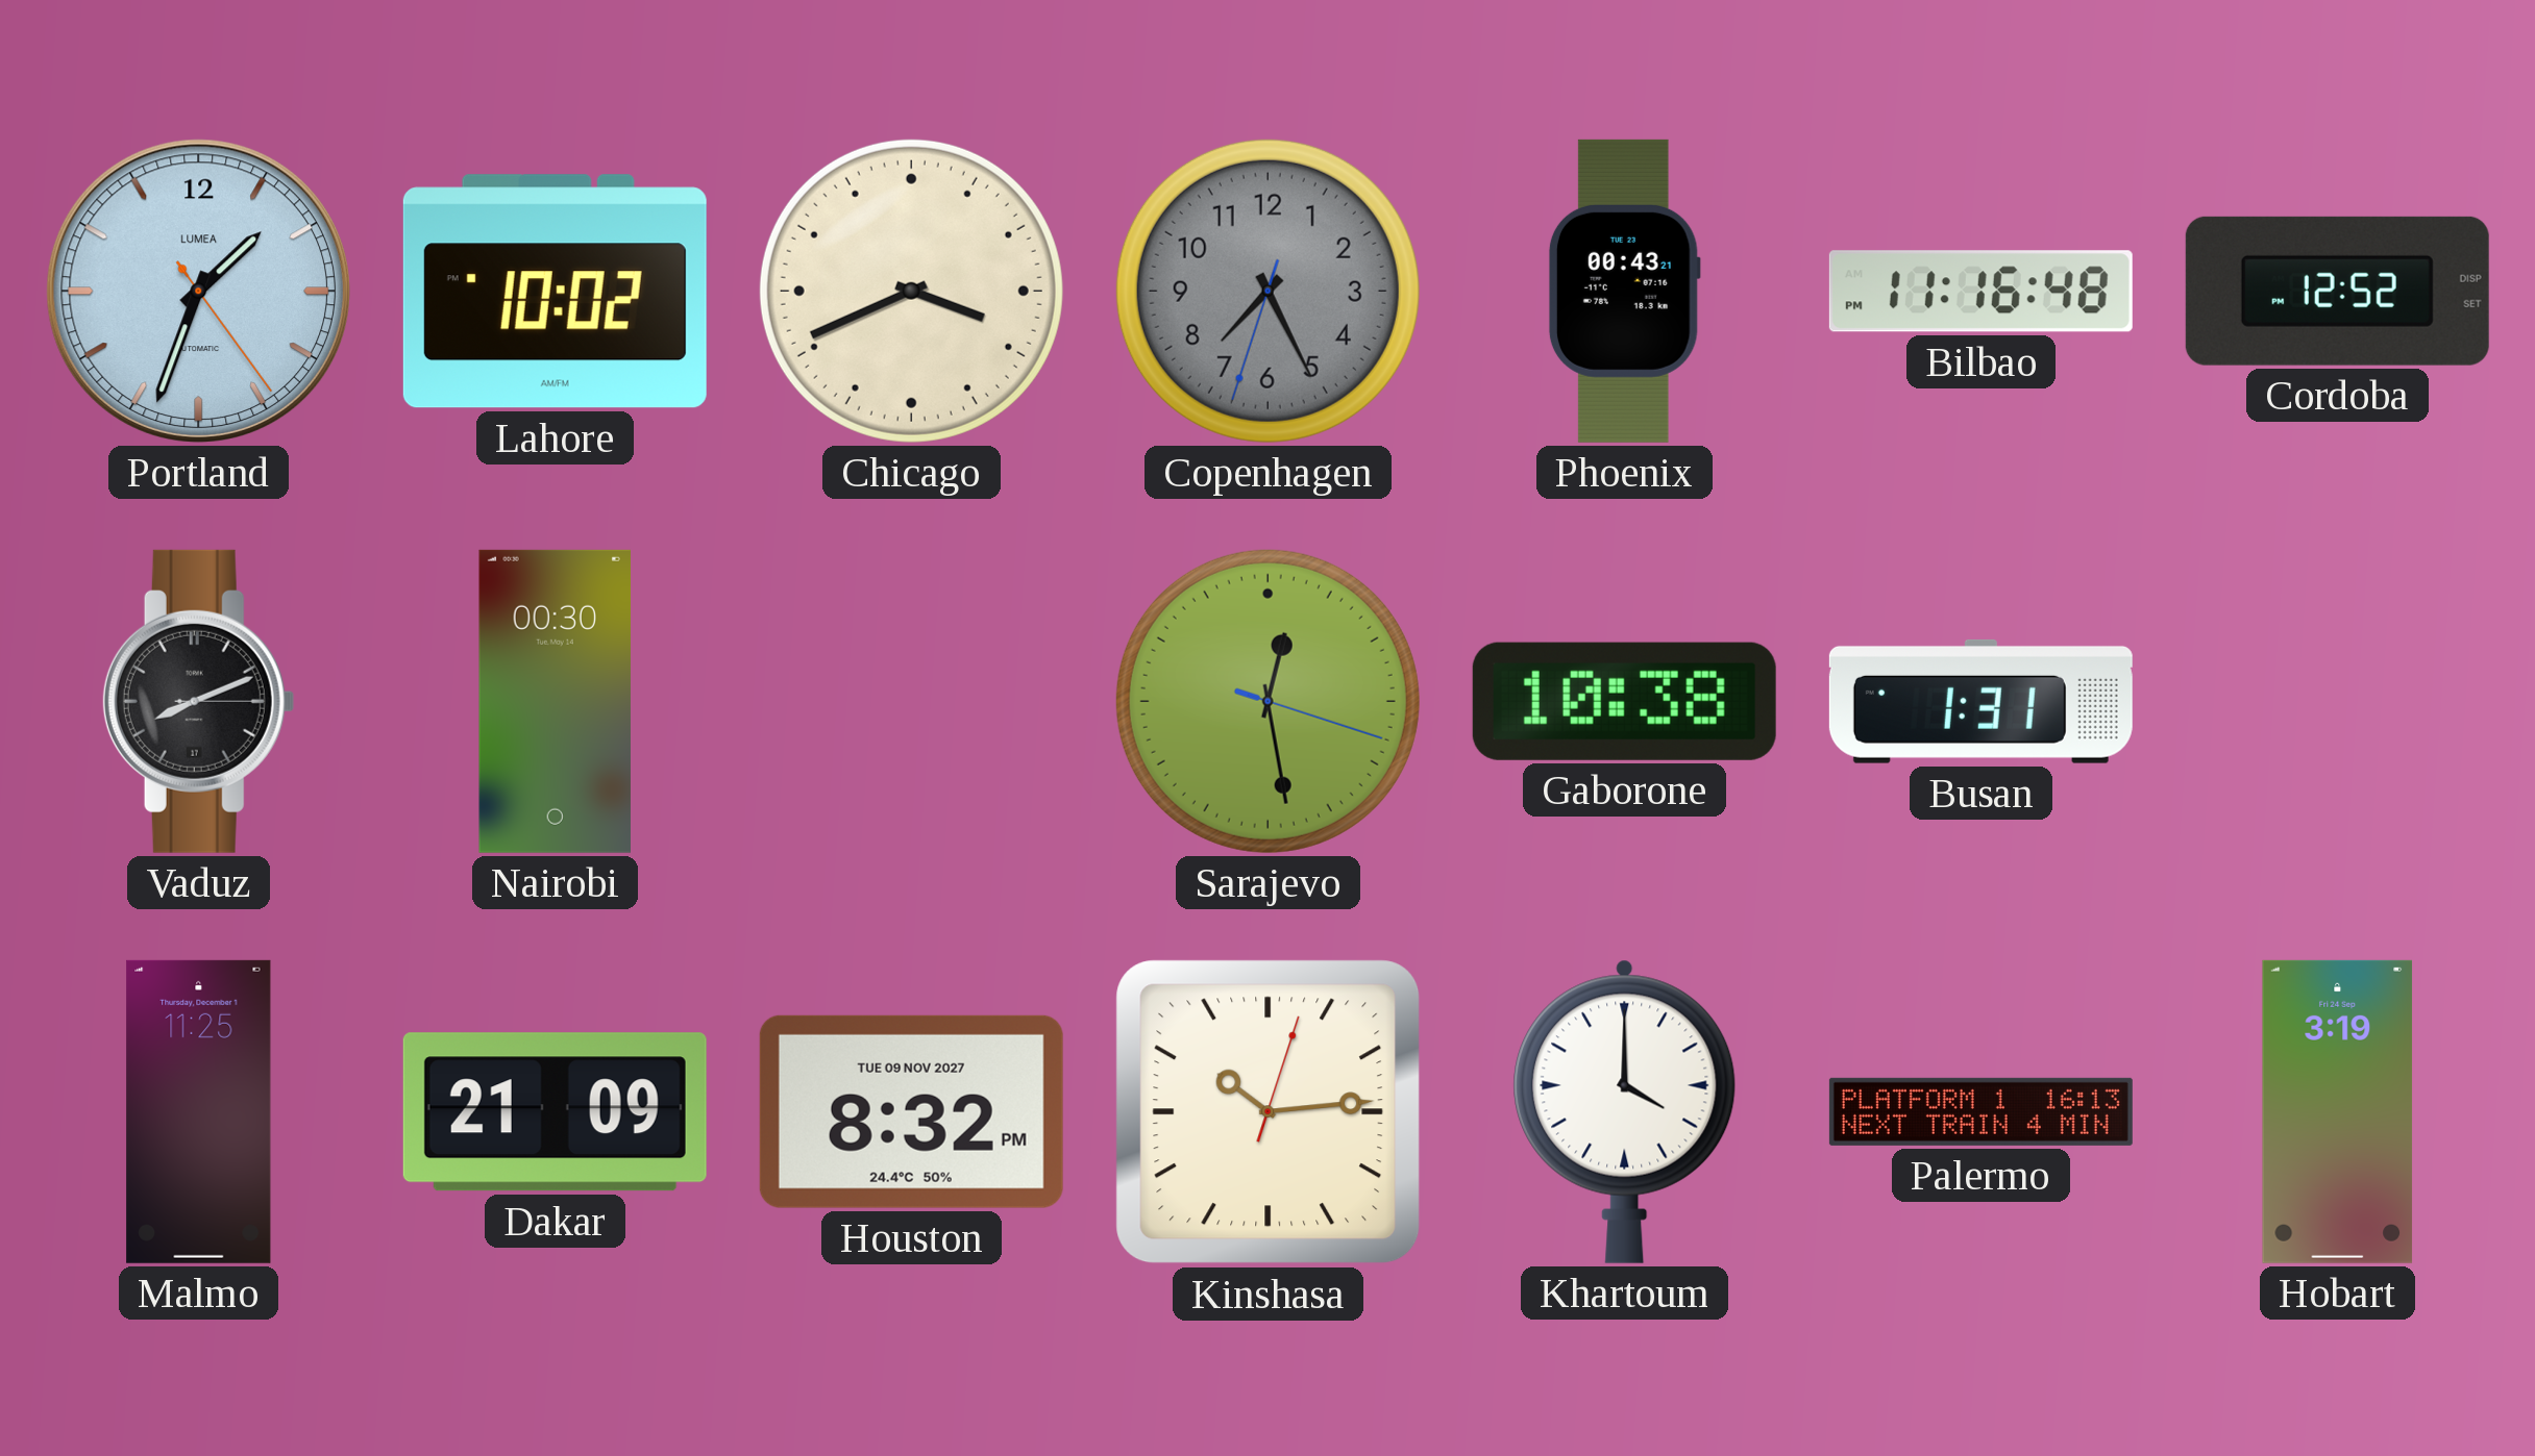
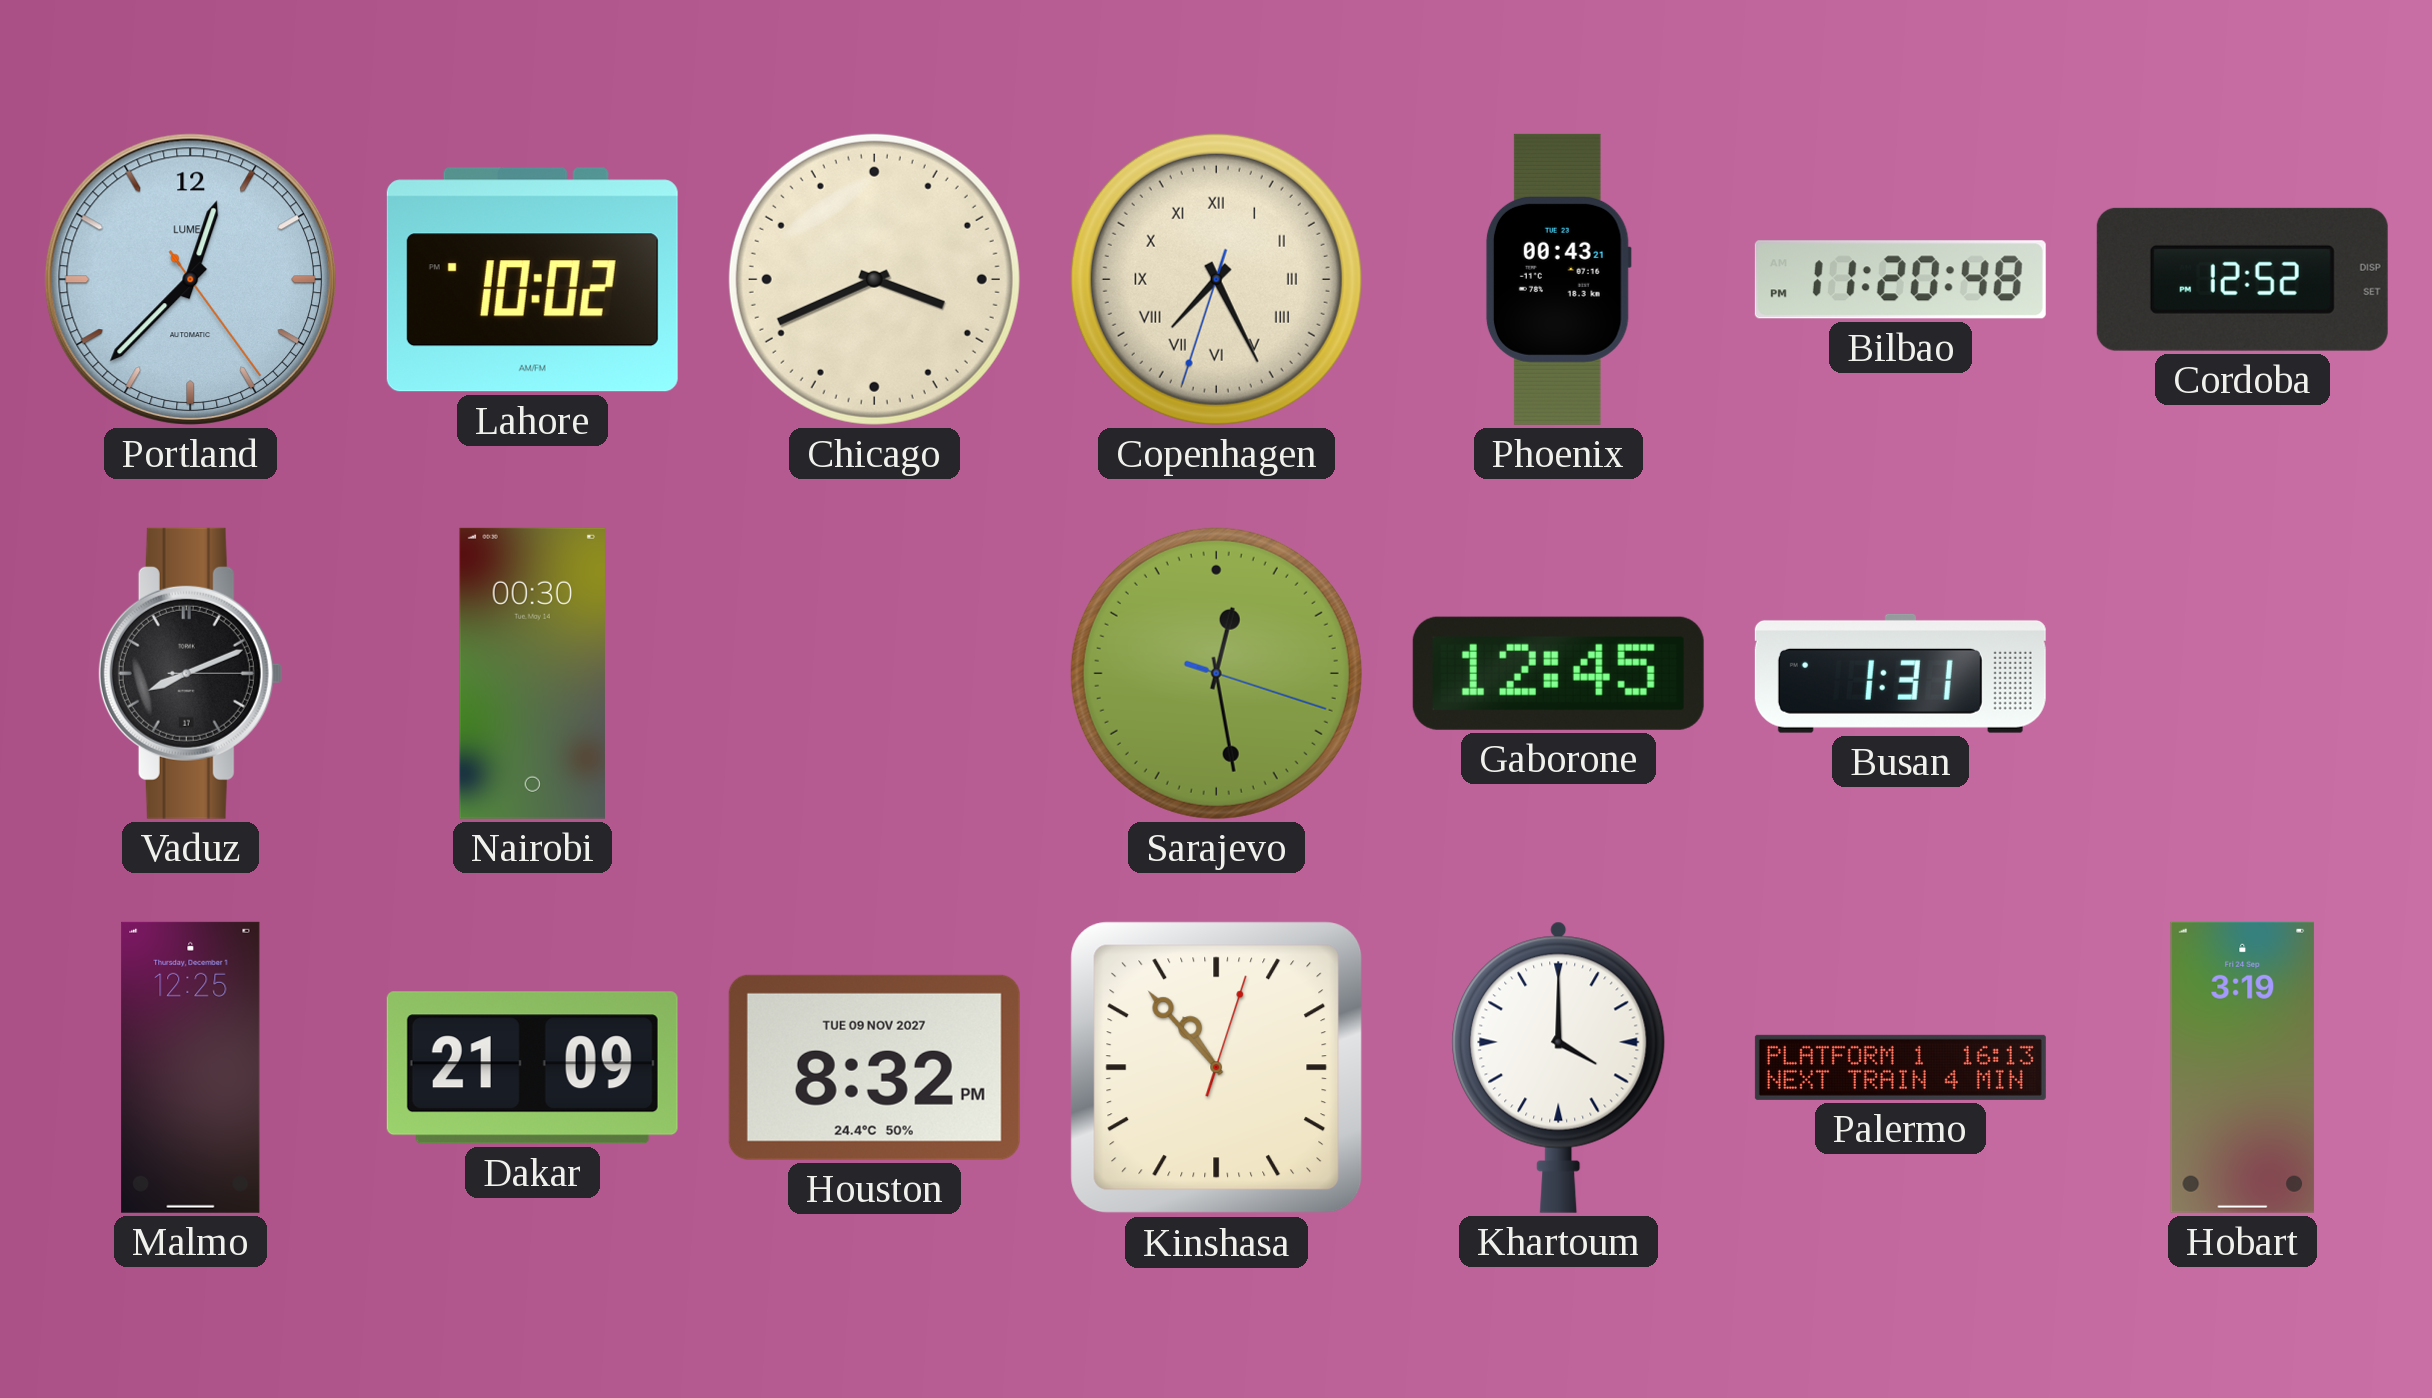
Portland: 1:33 -> 12:37
Copenhagen dial: grey -> cream
Copenhagen numerals: Arabic -> Roman
Bilbao: 11:16 -> 11:20
Gaborone: 10:38 -> 12:45
Malmo: 11:25 -> 12:25
Kinshasa: 10:14 -> 10:53
